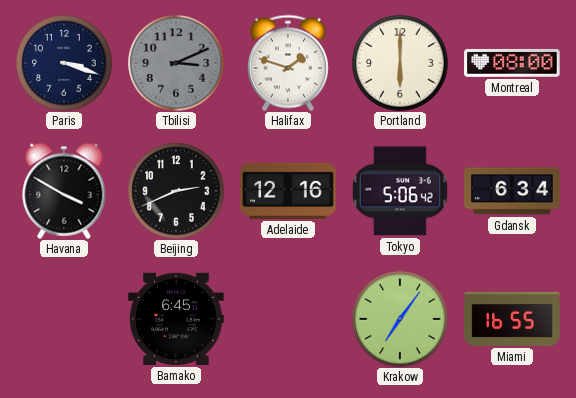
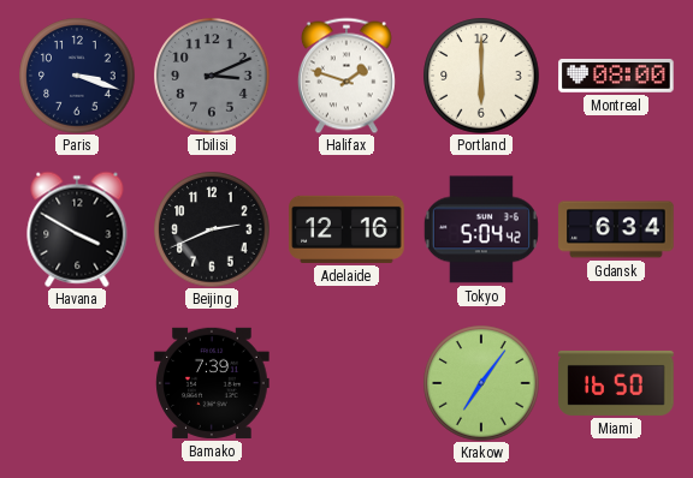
Tokyo: 5:06 -> 5:04
Bamako: 6:45 -> 7:39
Miami: 16:55 -> 16:50
